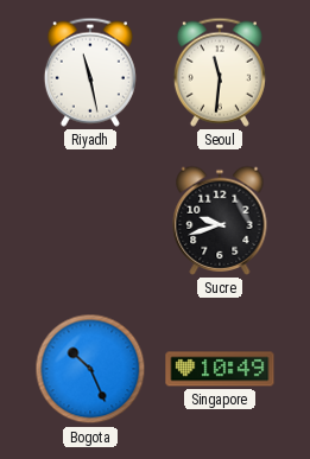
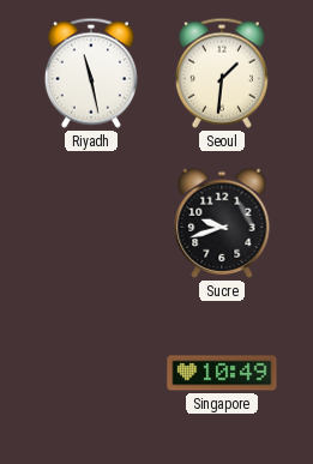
Seoul: 11:31 -> 1:31
Bogota: 10:26 -> none
